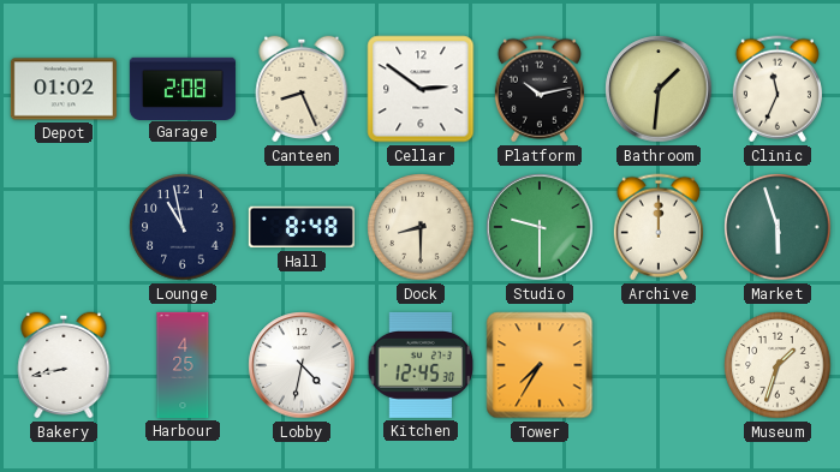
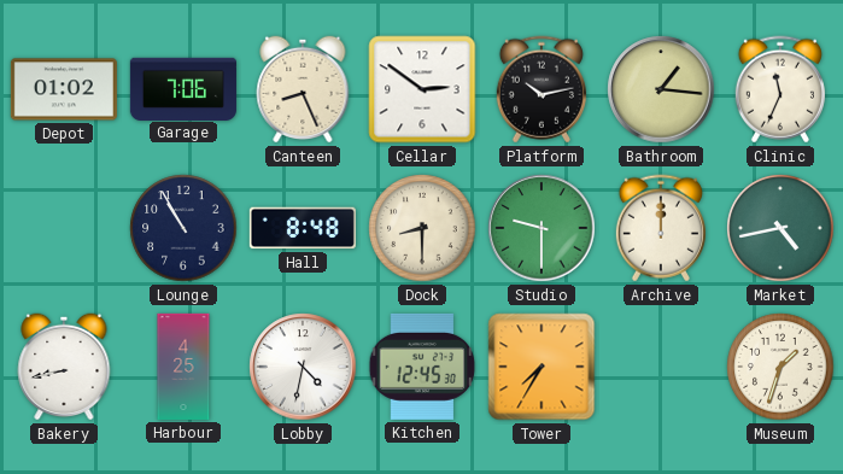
Garage: 2:08 -> 7:06
Bathroom: 1:31 -> 1:16
Lounge: 10:58 -> 10:55
Market: 5:57 -> 4:43
